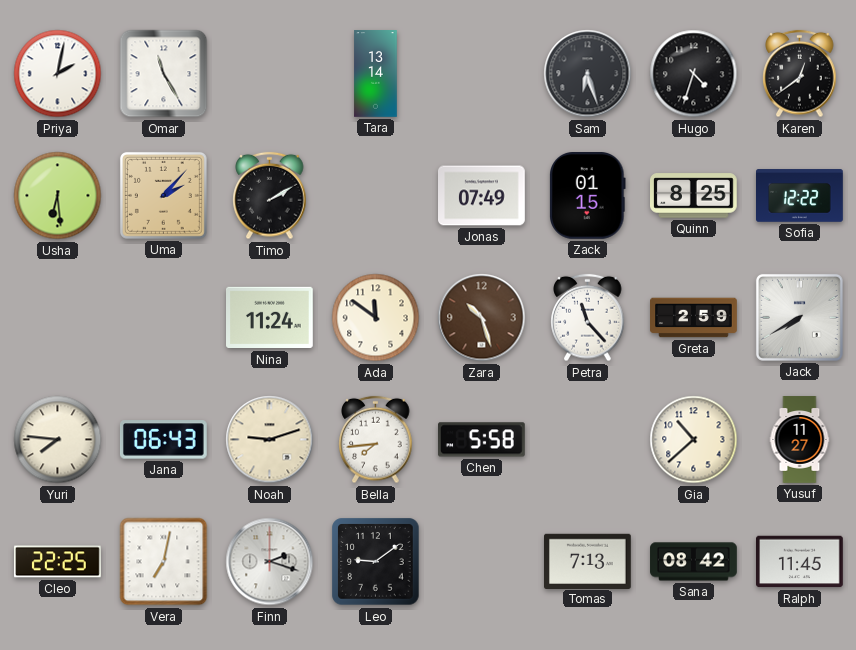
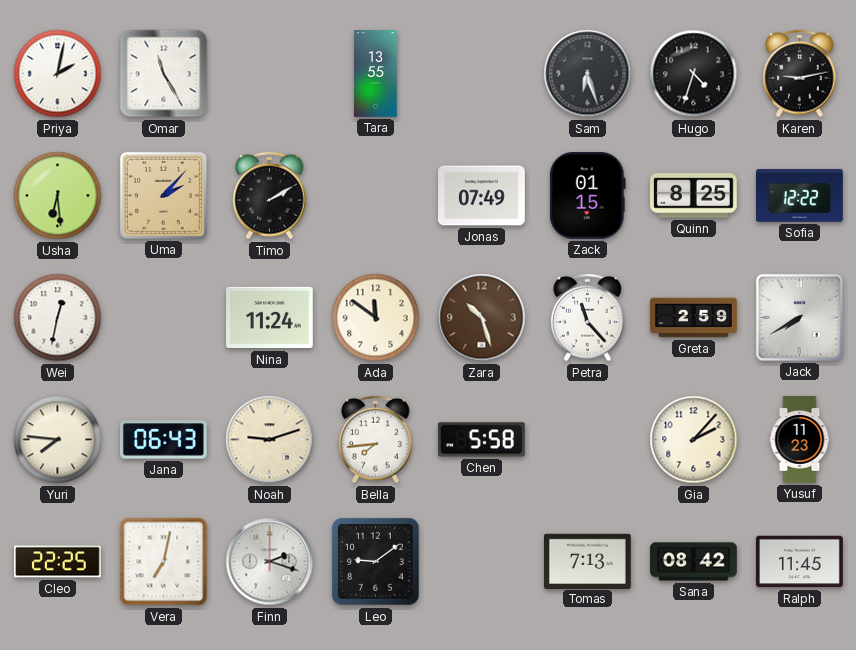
Tara: 13:14 -> 13:55
Karen: 12:39 -> 9:13
Wei: none -> 12:32
Gia: 10:38 -> 2:07
Yusuf: 11:27 -> 11:23
